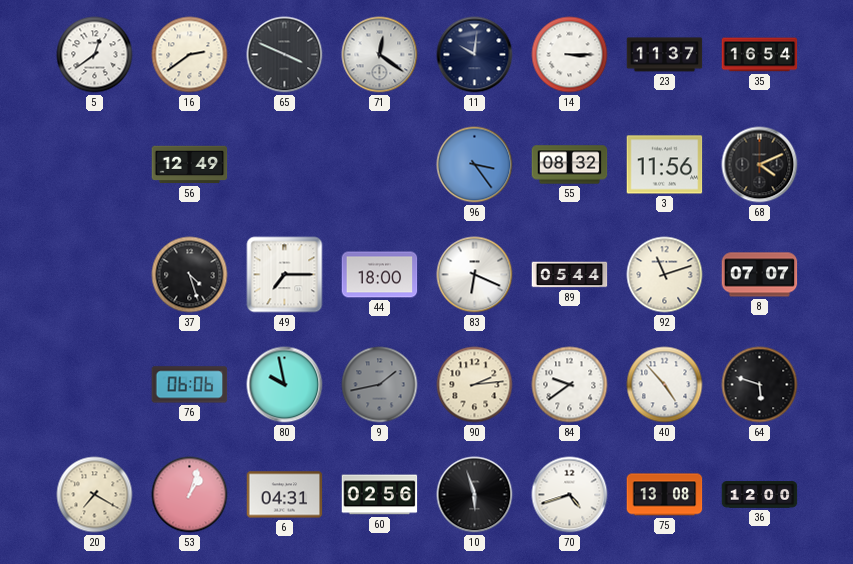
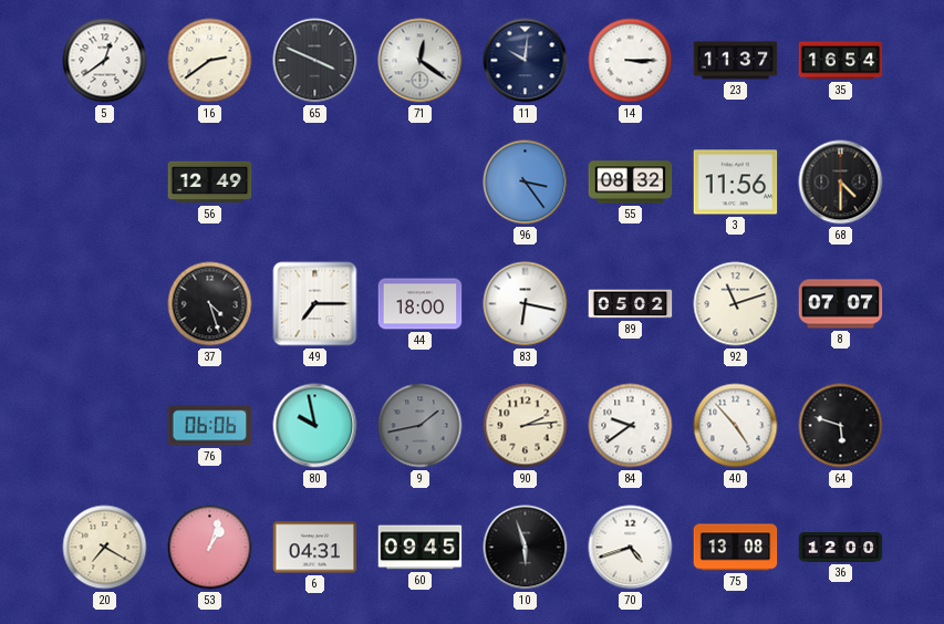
68: 4:11 -> 4:30
83: 6:19 -> 6:17
89: 05:44 -> 05:02
60: 02:56 -> 09:45
